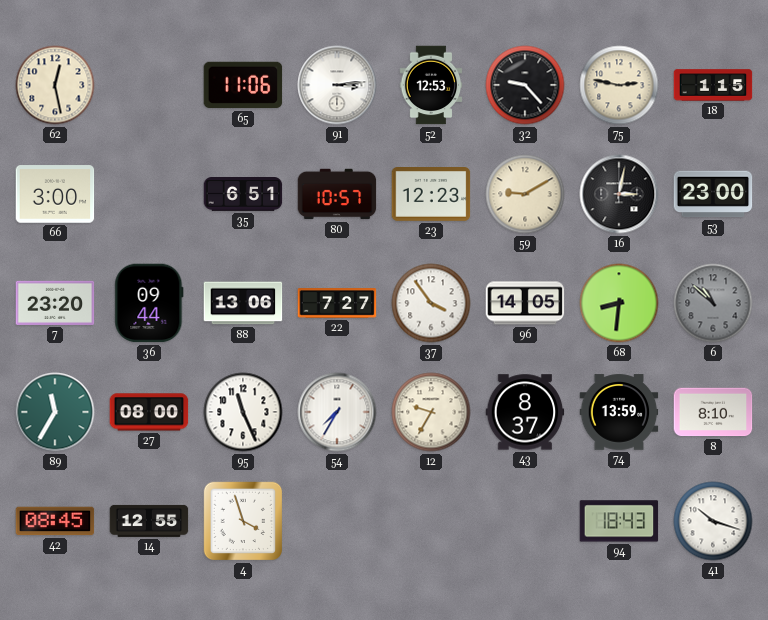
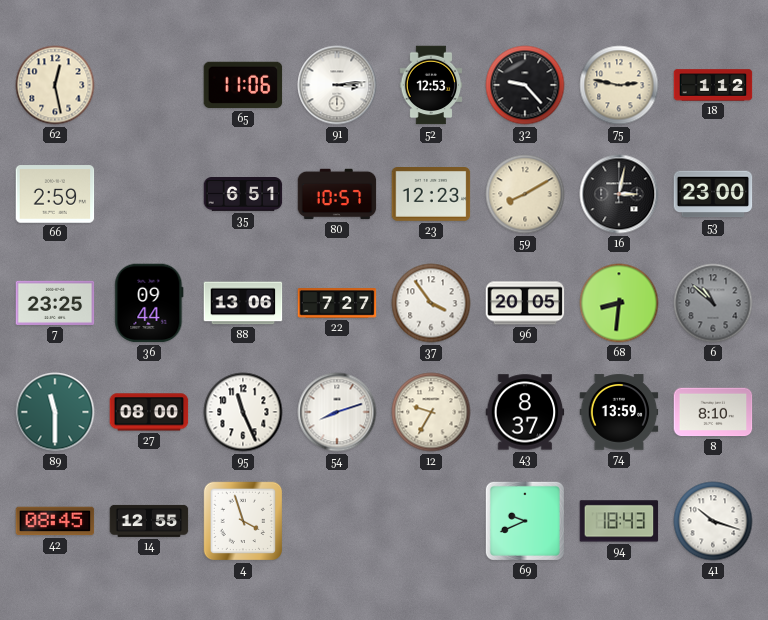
18: 1:15 -> 1:12
66: 3:00 -> 2:59
59: 9:10 -> 8:10
7: 23:20 -> 23:25
96: 14:05 -> 20:05
89: 11:35 -> 11:30
54: 7:35 -> 8:12
69: none -> 9:41
